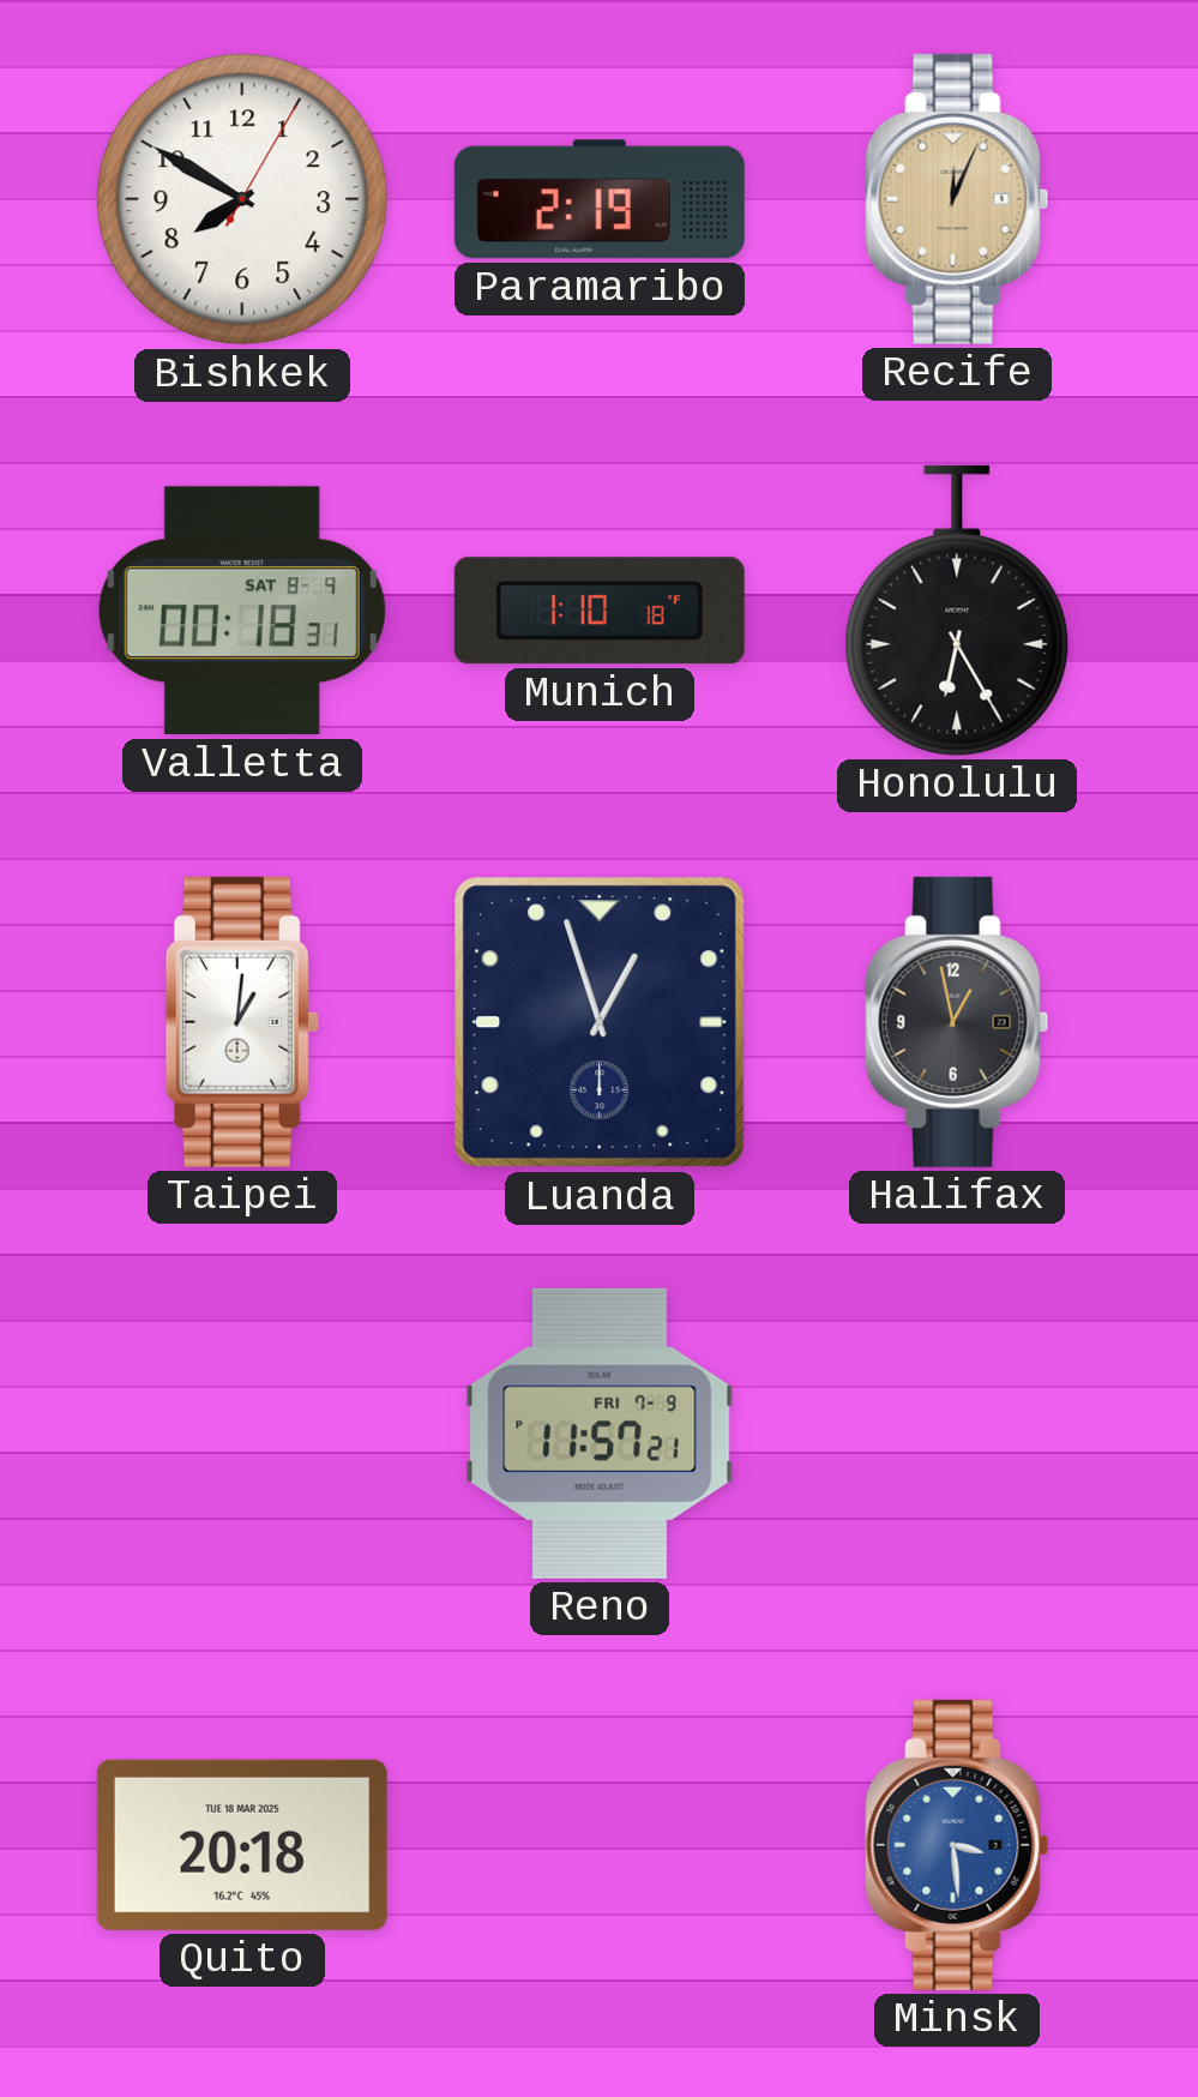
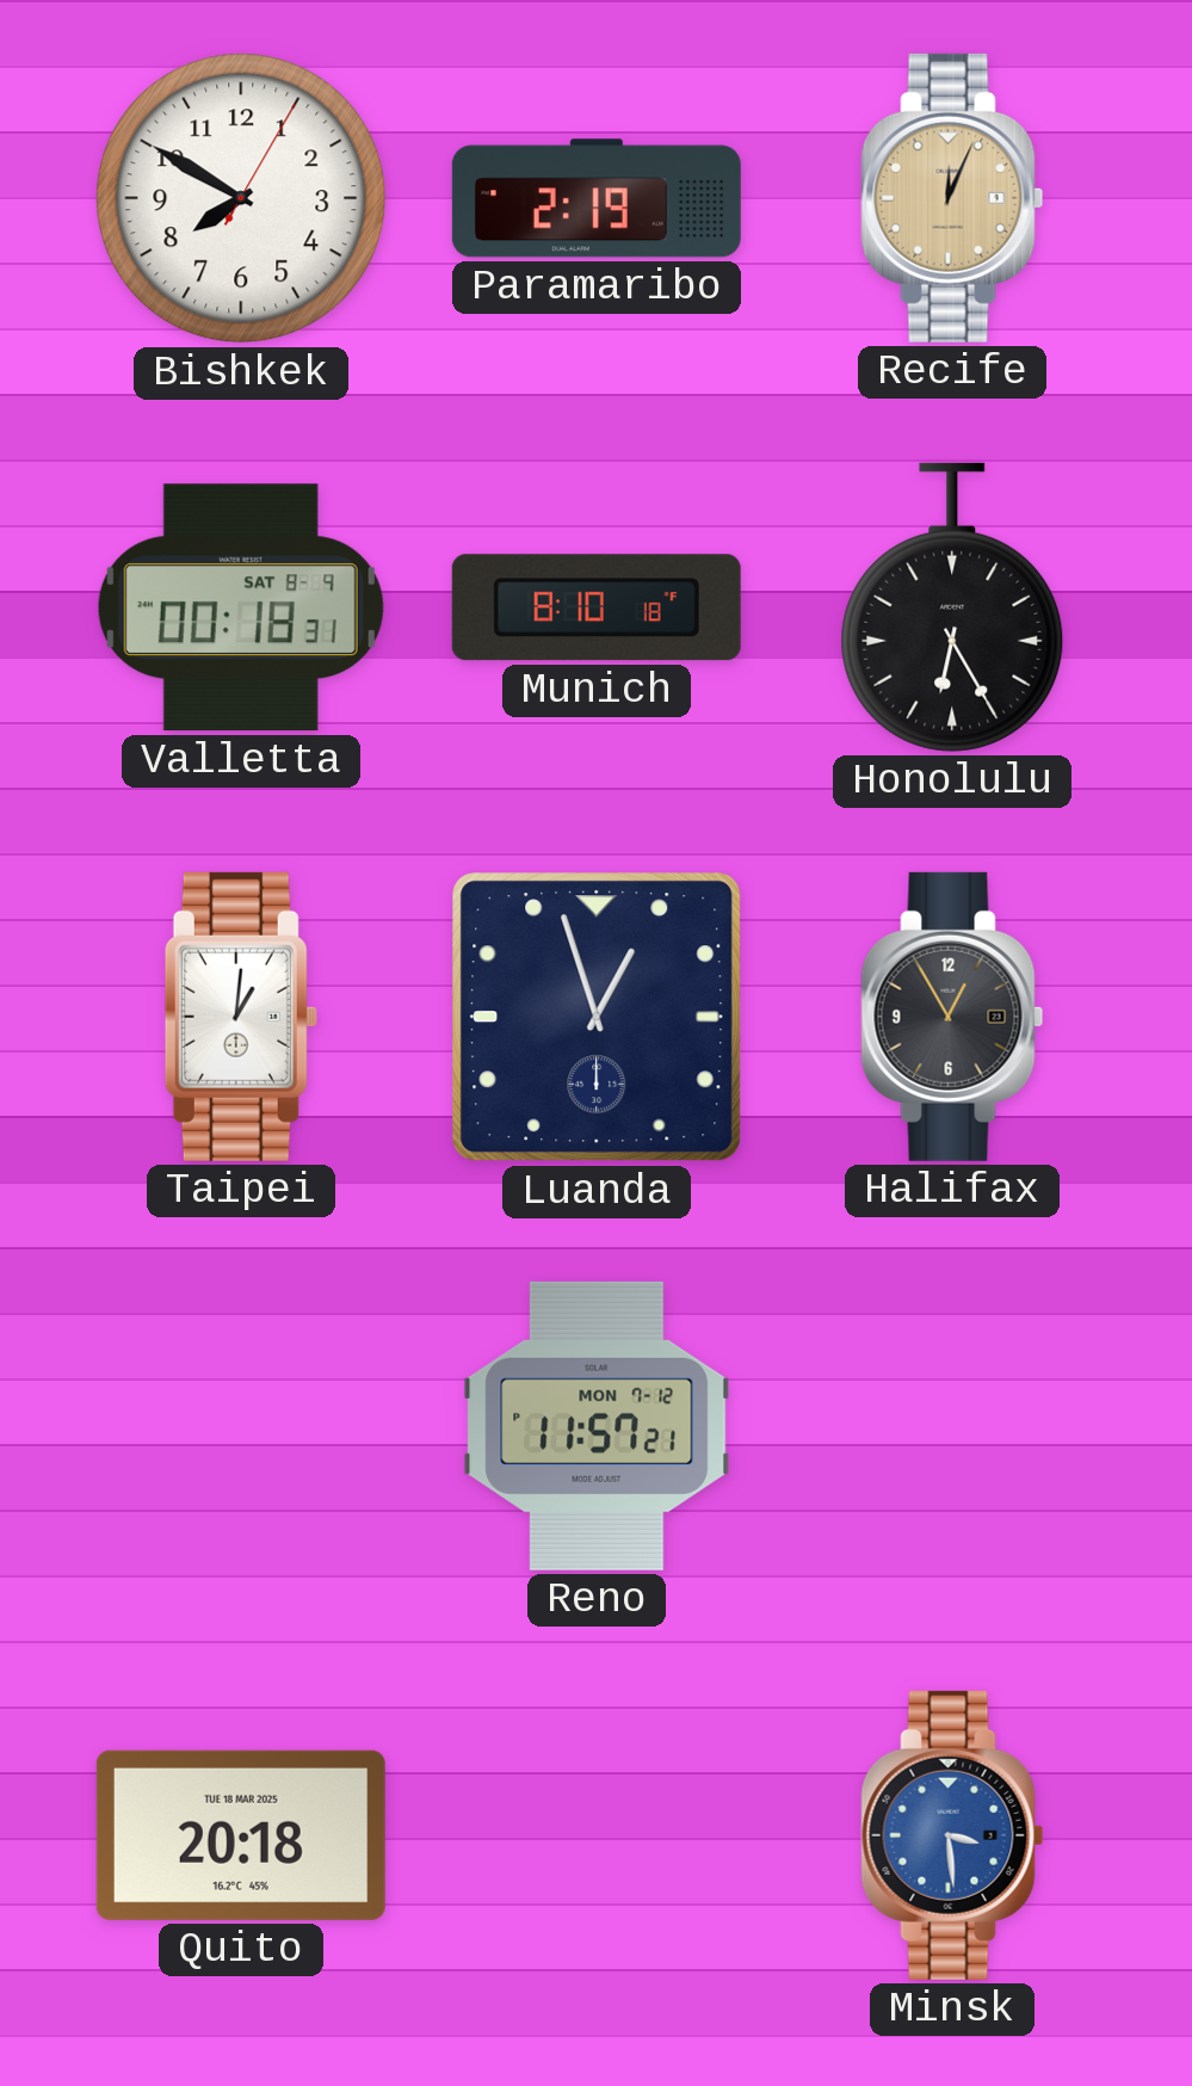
Munich: 1:10 -> 8:10
Halifax: 12:58 -> 12:55
Reno date: FRI 7-9 -> MON 7-12
